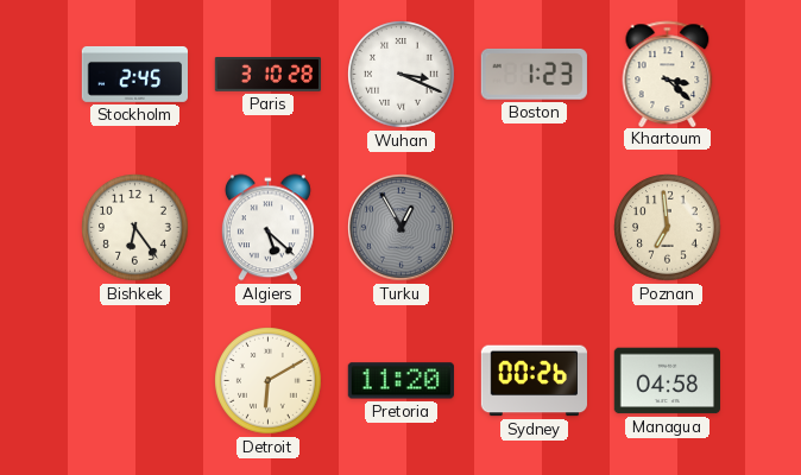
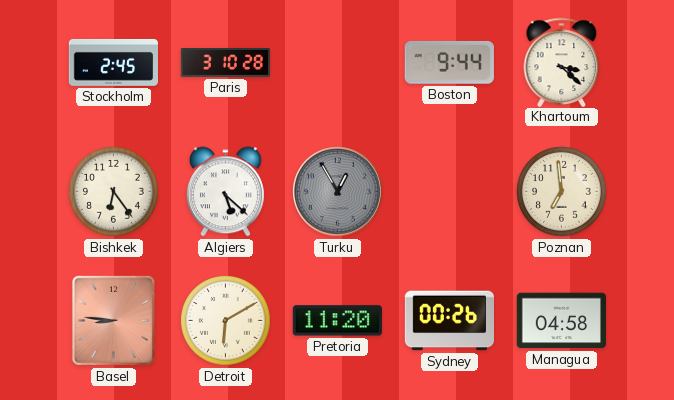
Wuhan: 3:19 -> none
Boston: 1:23 -> 9:44
Basel: none -> 8:46
